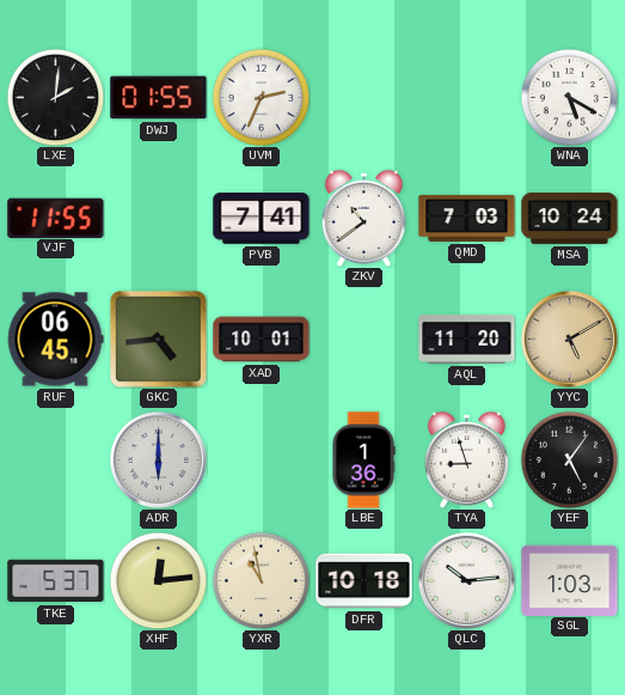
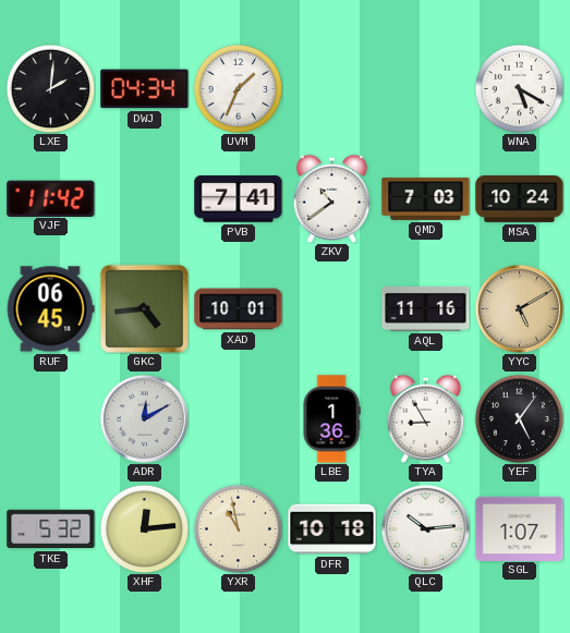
DWJ: 01:55 -> 04:34
UVM: 2:34 -> 1:34
VJF: 11:55 -> 11:42
AQL: 11:20 -> 11:16
ADR: 6:00 -> 12:10
TYA: 8:57 -> 8:55
TKE: 5:37 -> 5:32
SGL: 1:03 -> 1:07
